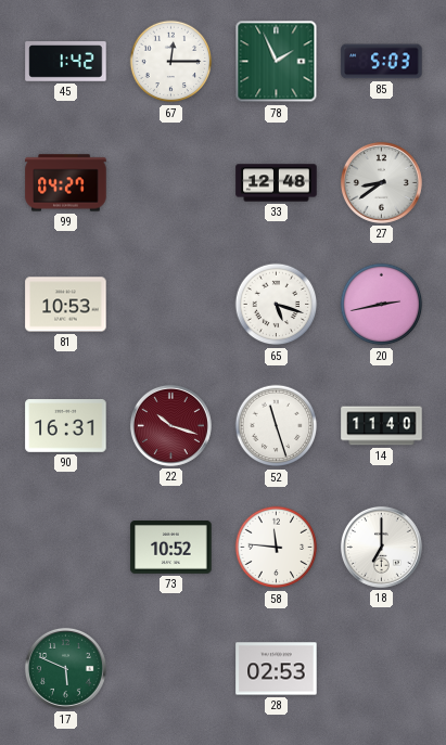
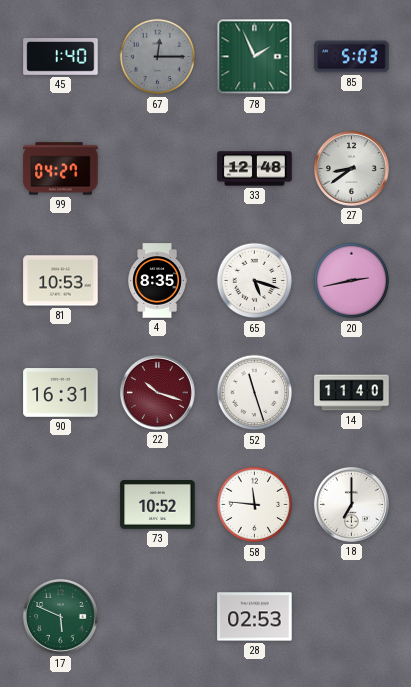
45: 1:42 -> 1:40
67 dial: white -> grey
4: none -> 8:35
